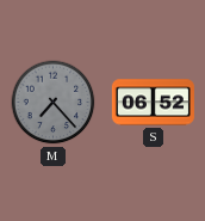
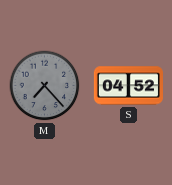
S: 06:52 -> 04:52
